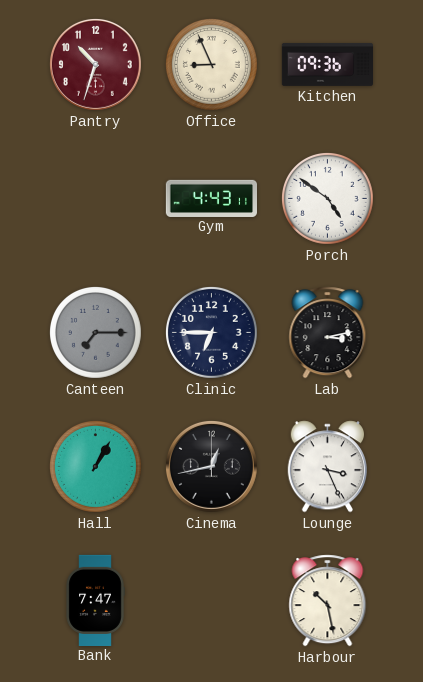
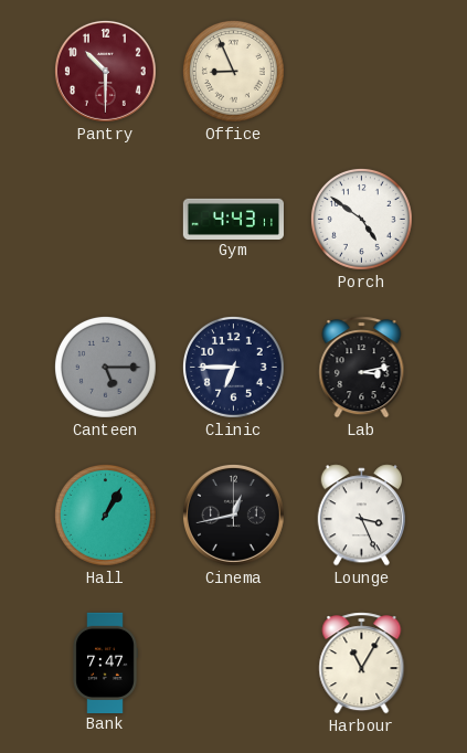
Pantry: 10:33 -> 10:30
Kitchen: 09:36 -> none
Canteen: 7:15 -> 5:15
Harbour: 10:28 -> 11:05
